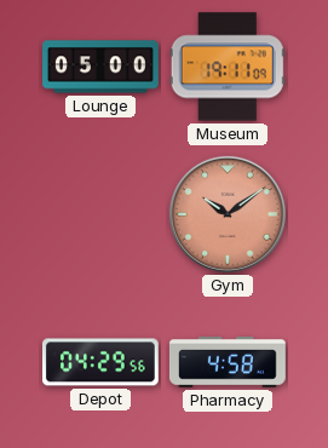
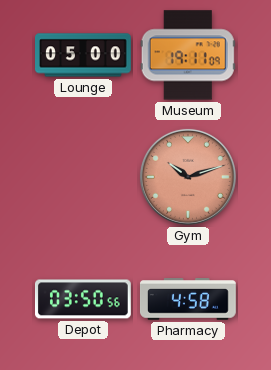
Gym: 10:09 -> 10:12
Depot: 04:29 -> 03:50
